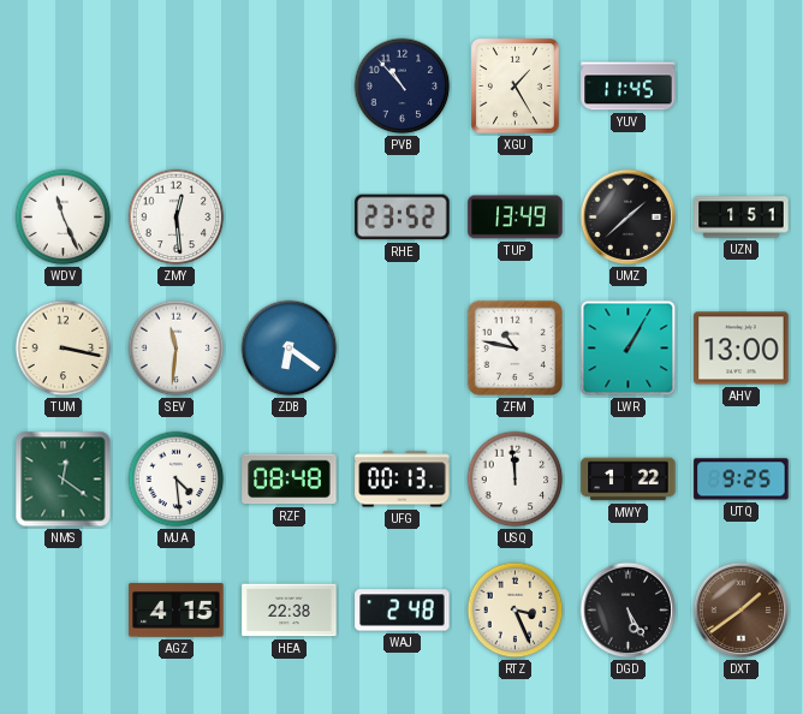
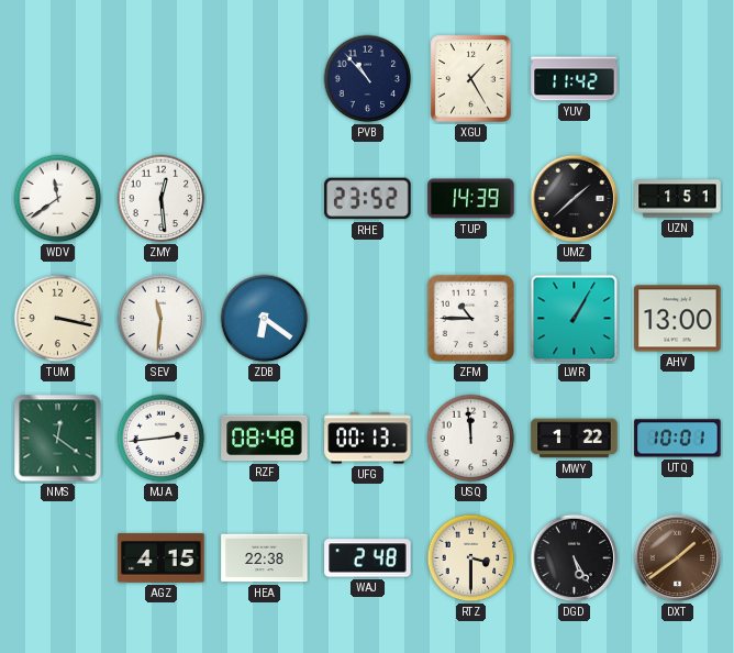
YUV: 11:45 -> 11:42
WDV: 11:26 -> 11:39
TUP: 13:49 -> 14:39
ZFM: 10:47 -> 10:45
MJA: 4:29 -> 2:44
UTQ: 9:25 -> 10:01
RTZ: 3:26 -> 3:30
